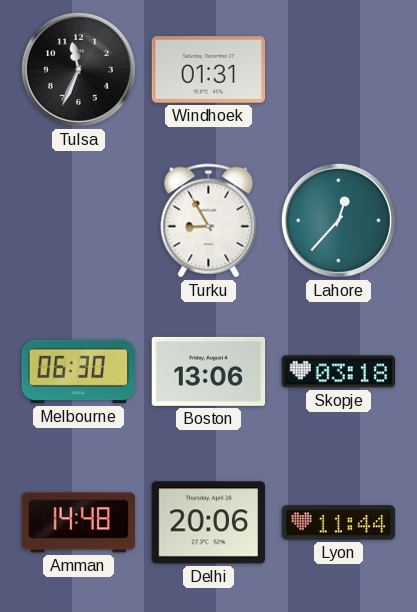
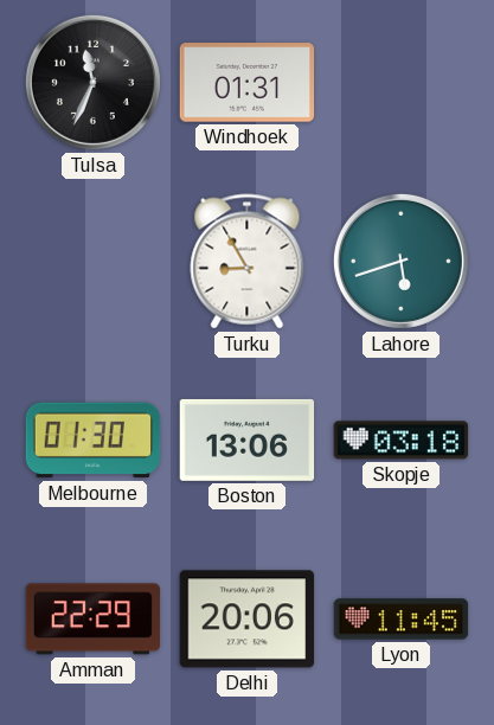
Lahore: 12:37 -> 5:42
Melbourne: 06:30 -> 01:30
Amman: 14:48 -> 22:29
Lyon: 11:44 -> 11:45
